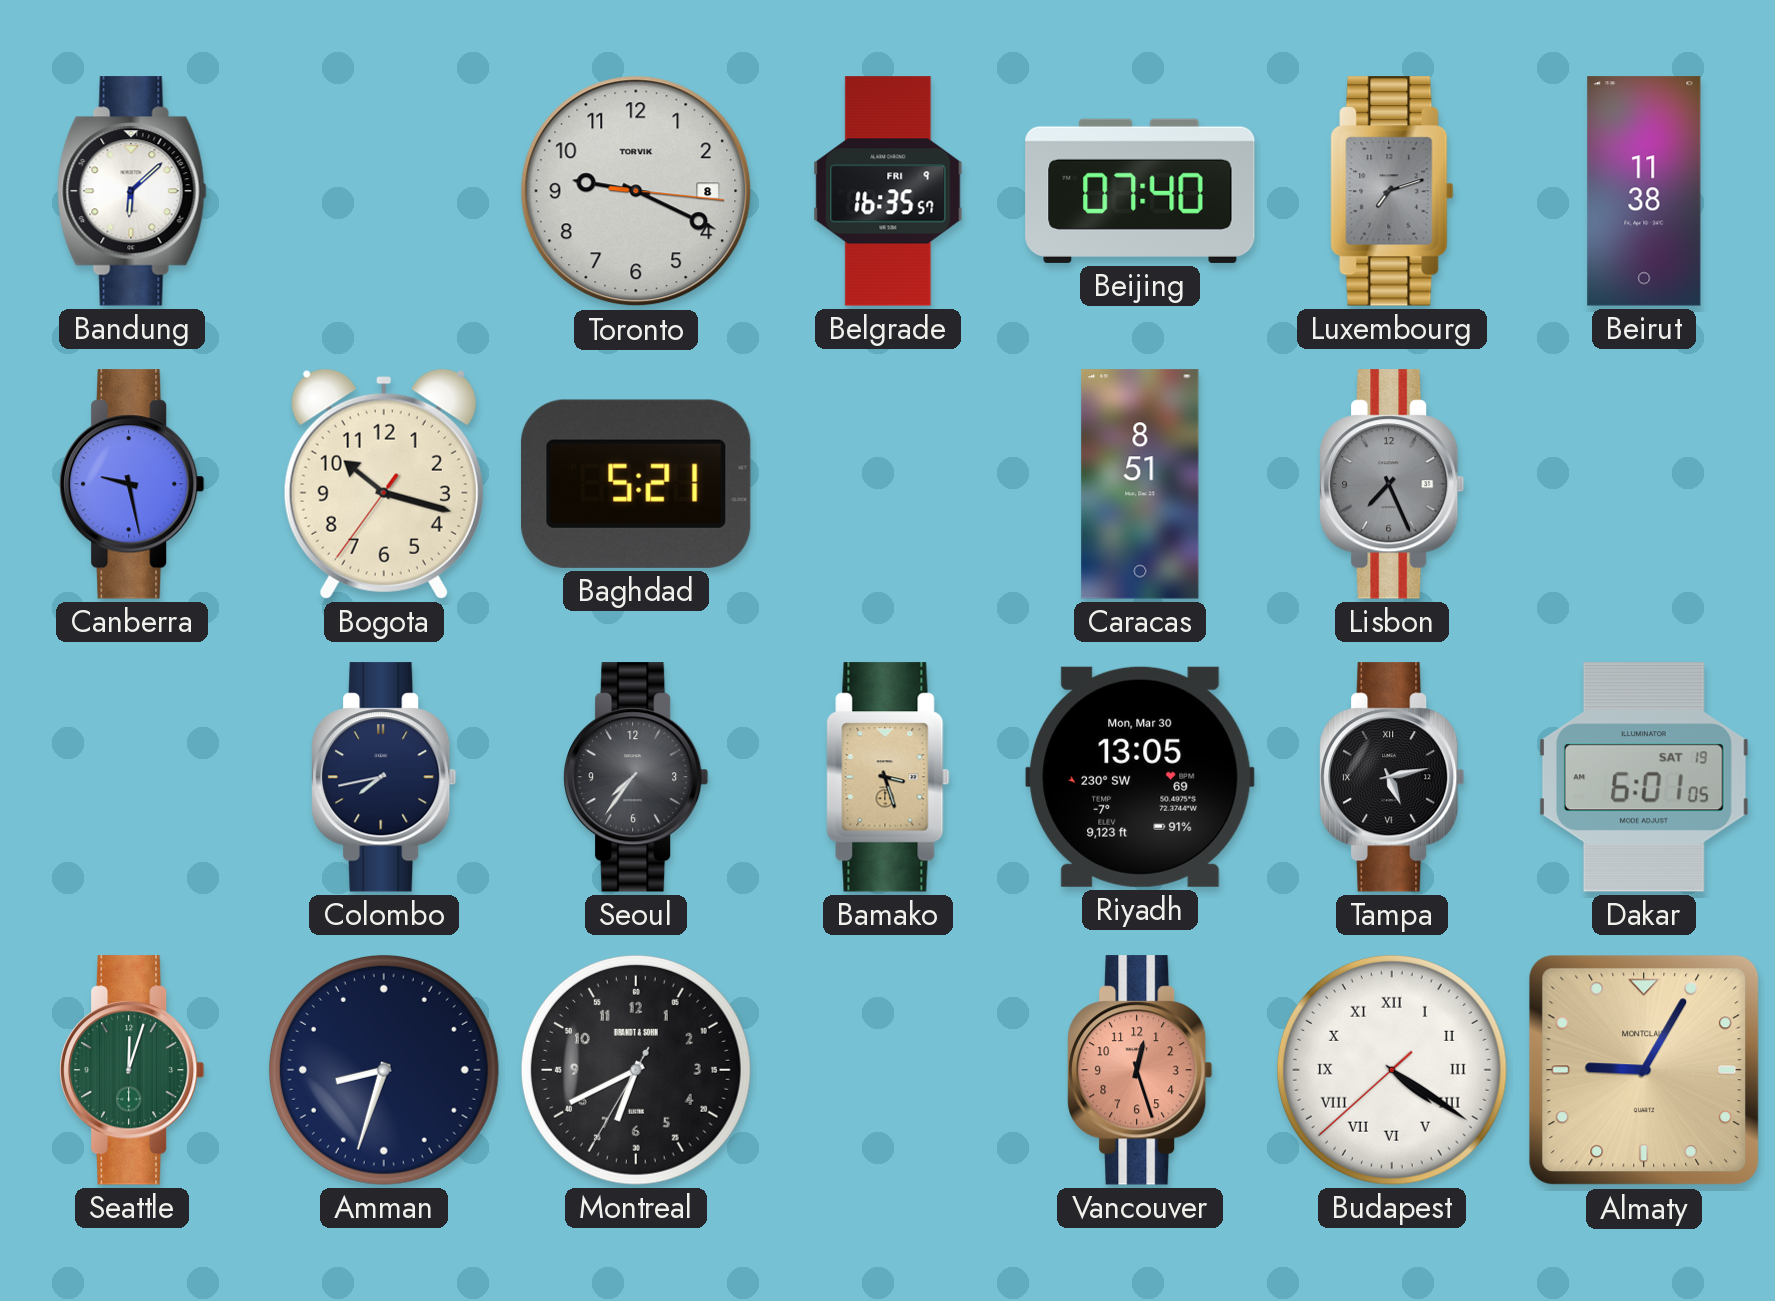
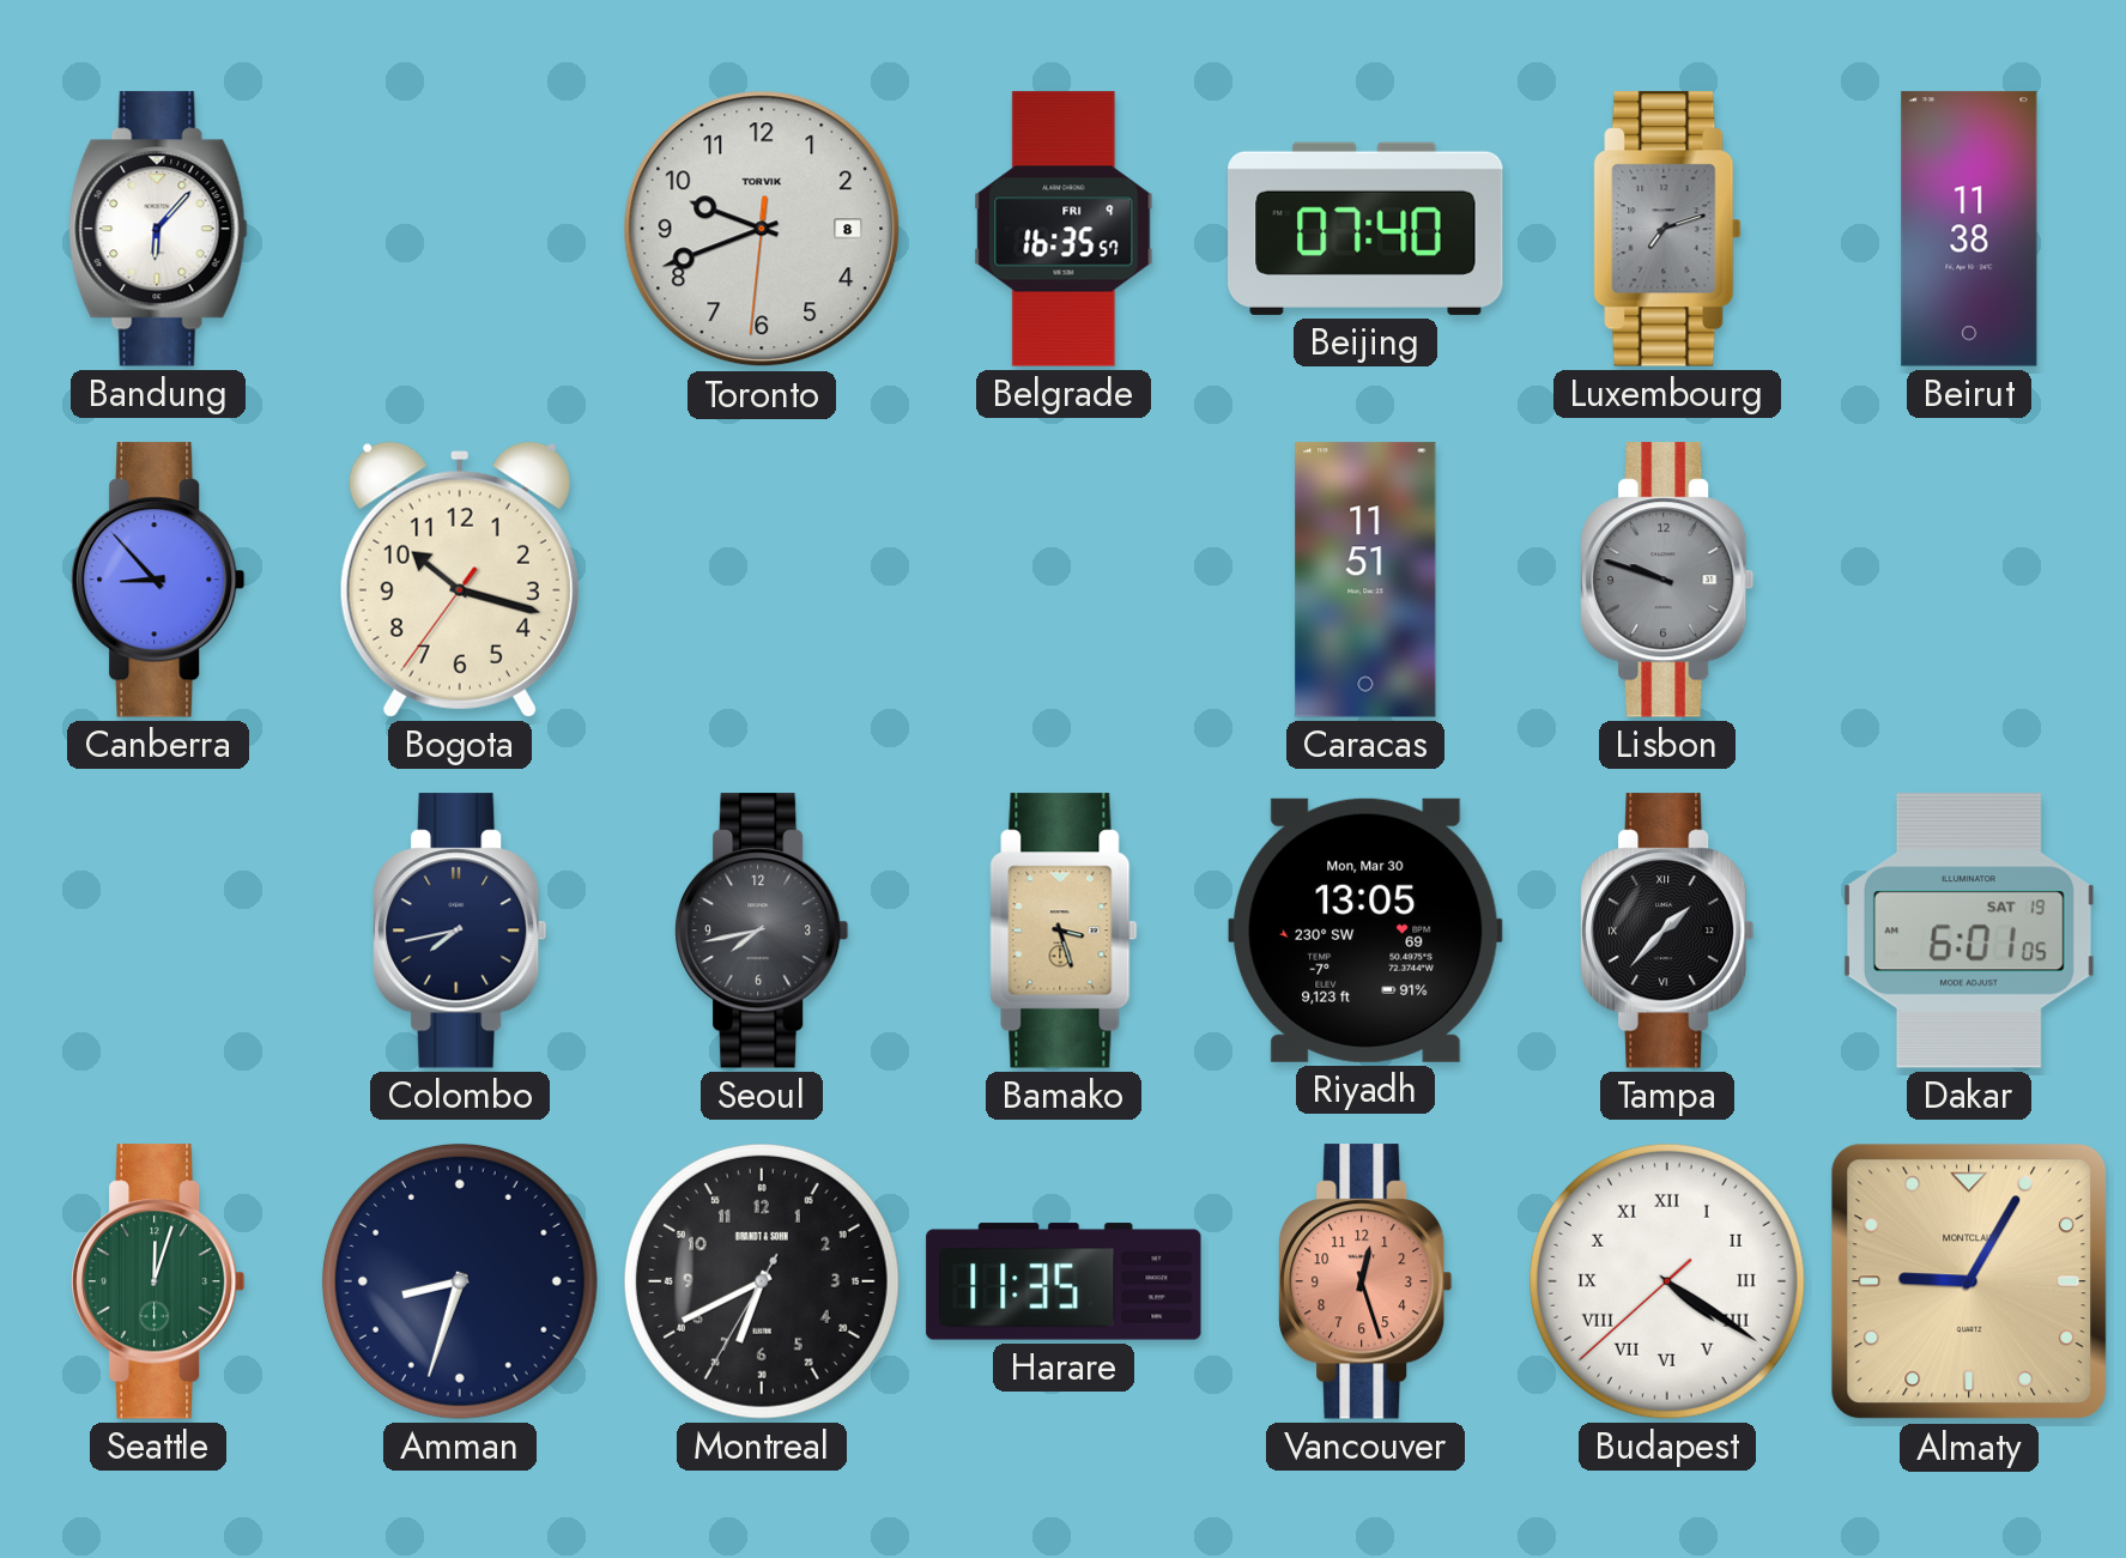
Bandung: 6:08 -> 6:07
Toronto: 9:19 -> 9:41
Canberra: 9:28 -> 8:53
Baghdad: 5:21 -> none
Caracas: 8:51 -> 11:51
Lisbon: 7:26 -> 9:48
Seoul: 7:36 -> 7:43
Tampa: 5:13 -> 1:37
Harare: none -> 11:35
